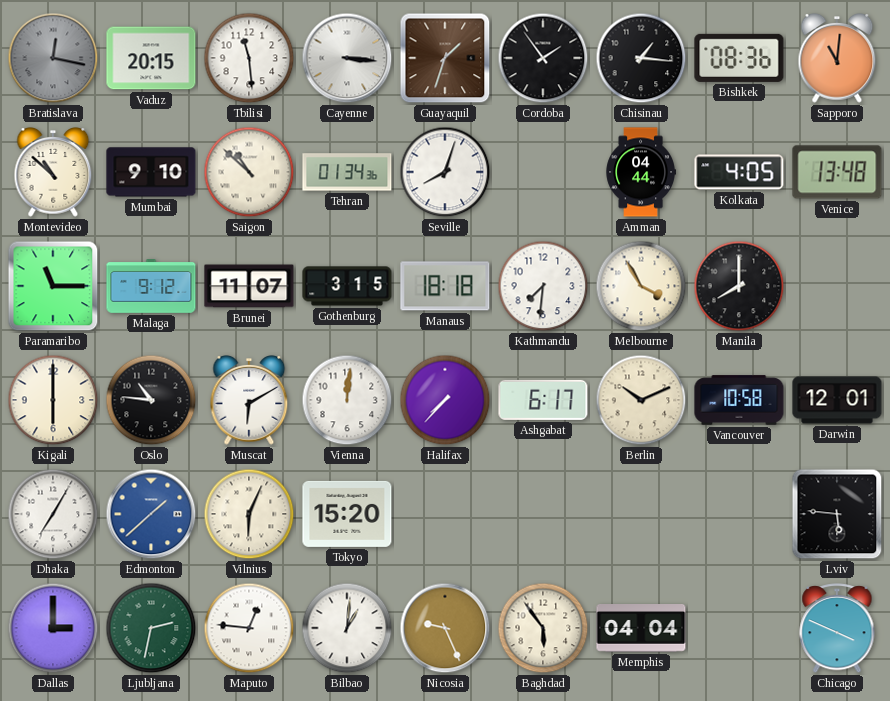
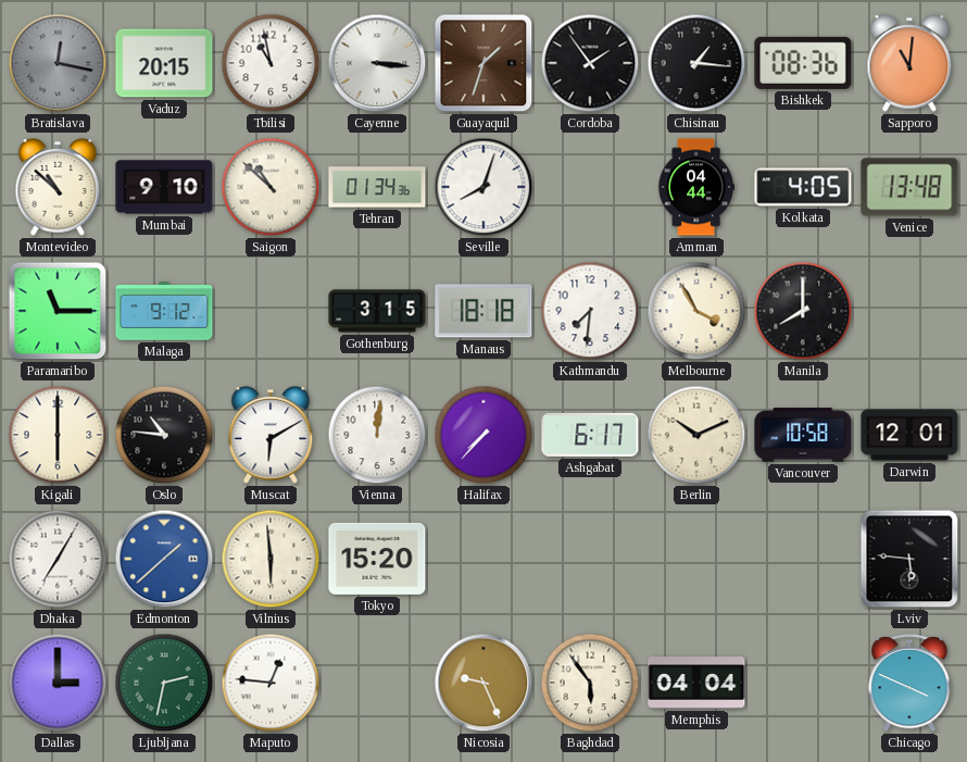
Tbilisi: 11:29 -> 10:58
Brunei: 11:07 -> none
Vilnius: 6:04 -> 5:59
Bilbao: 1:01 -> none
